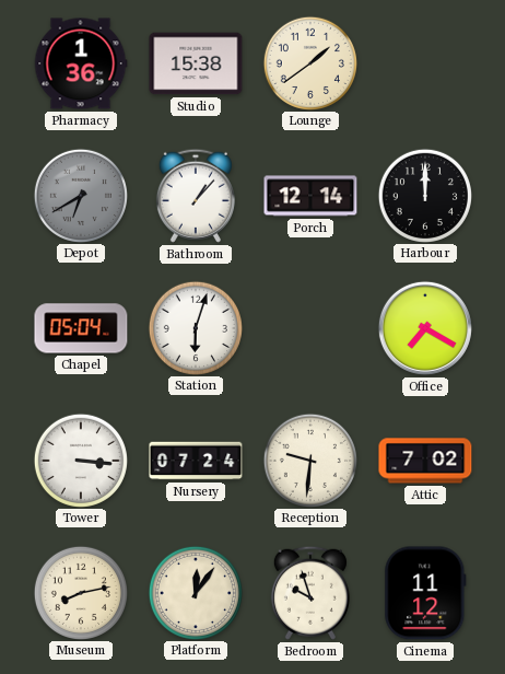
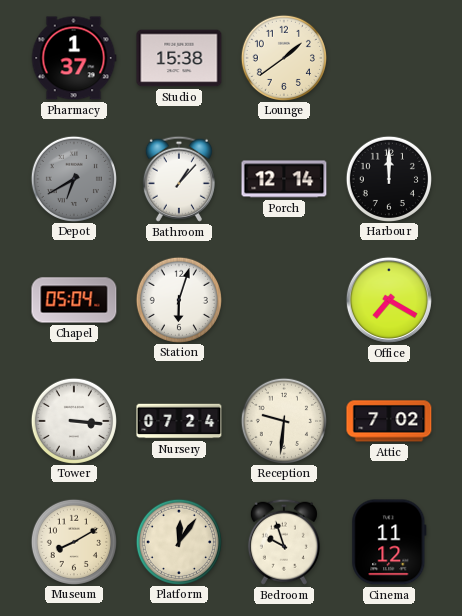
Pharmacy: 1:36 -> 1:37
Museum: 8:13 -> 8:10
